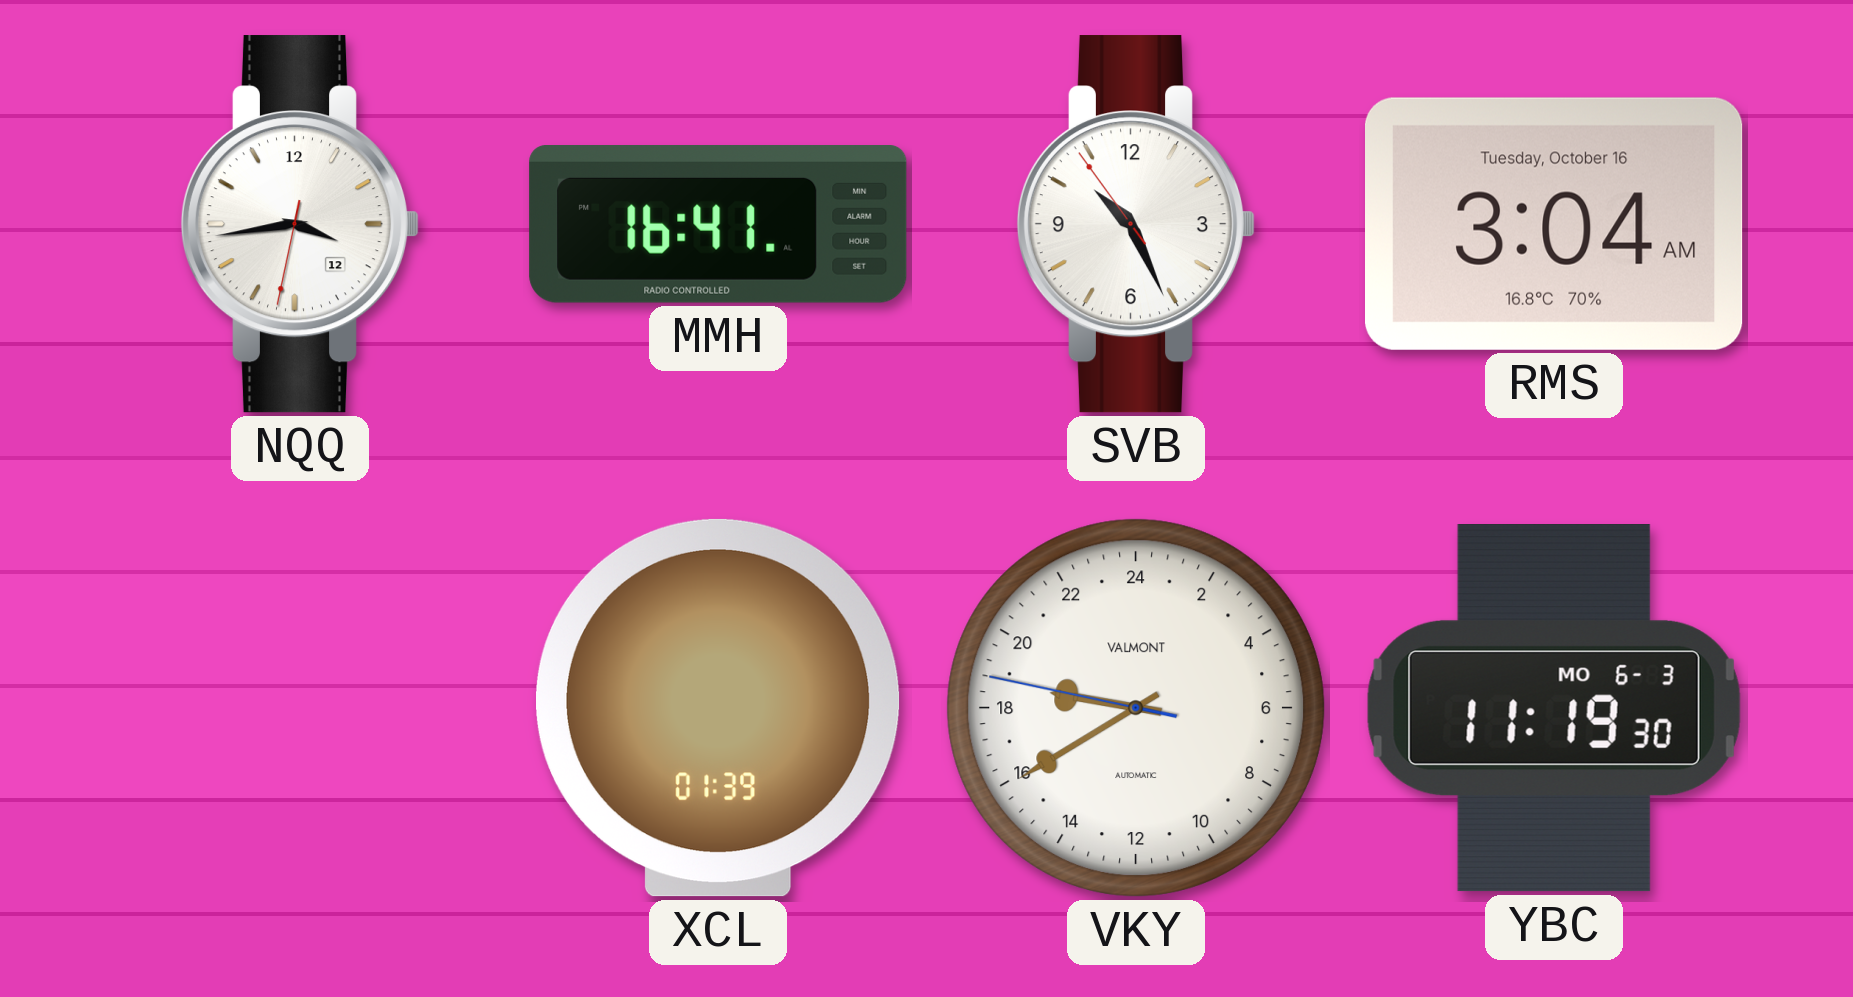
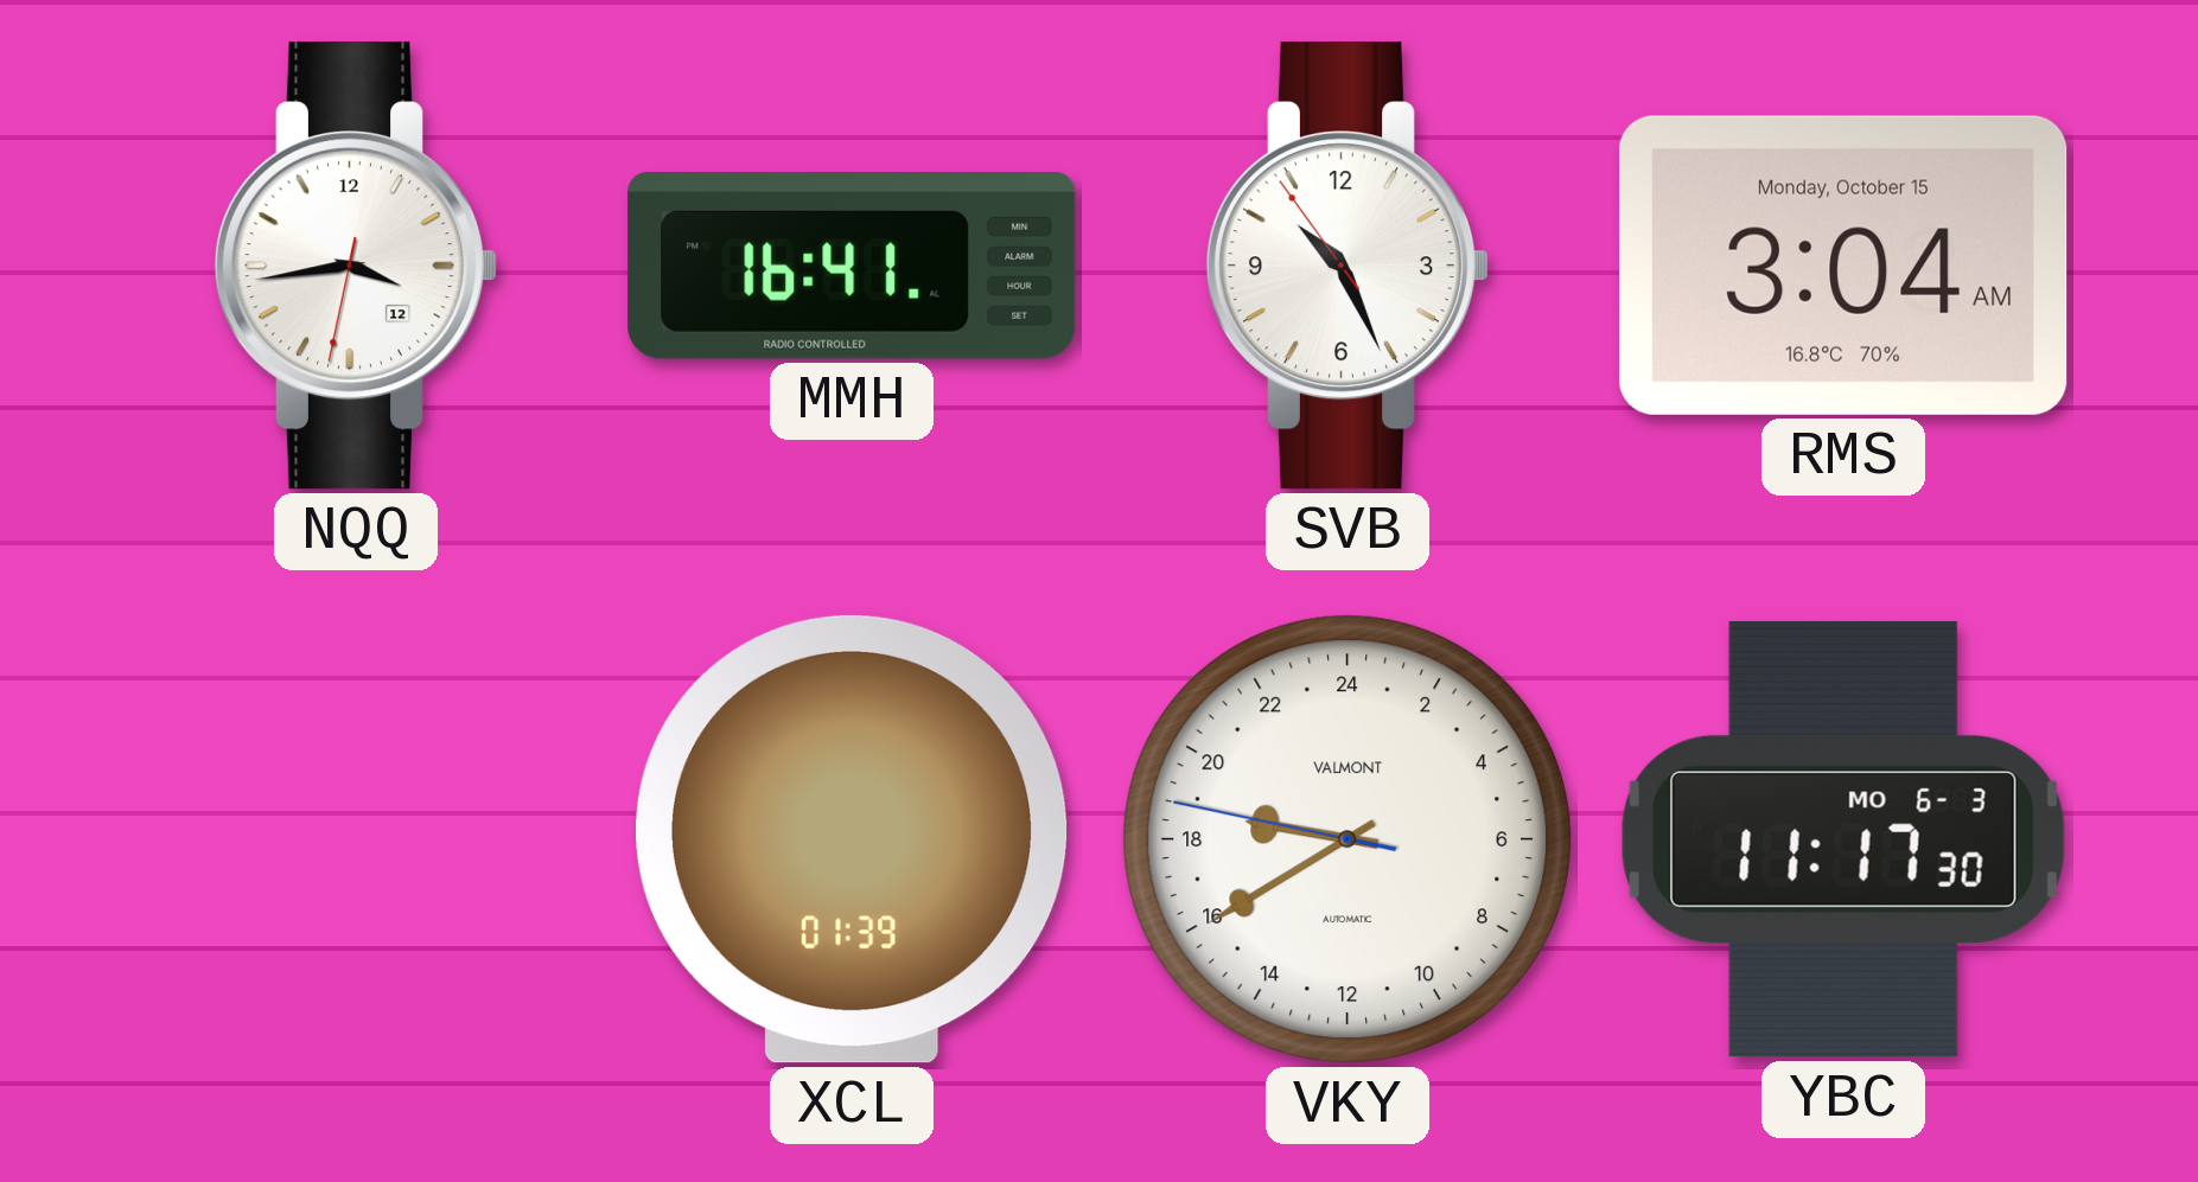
RMS date: Tuesday, October 16 -> Monday, October 15
YBC: 11:19 -> 11:17
